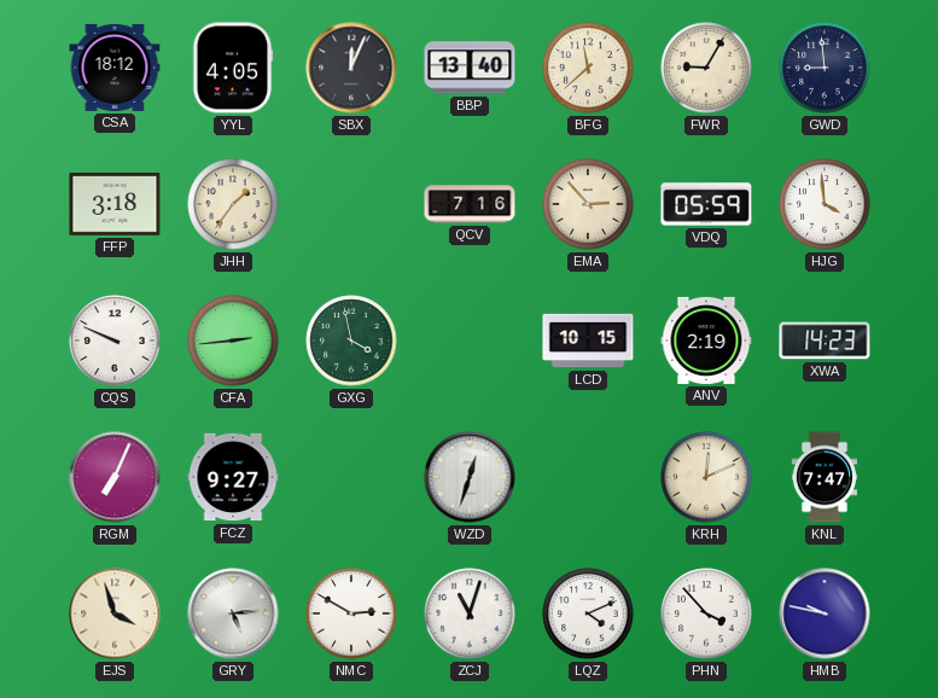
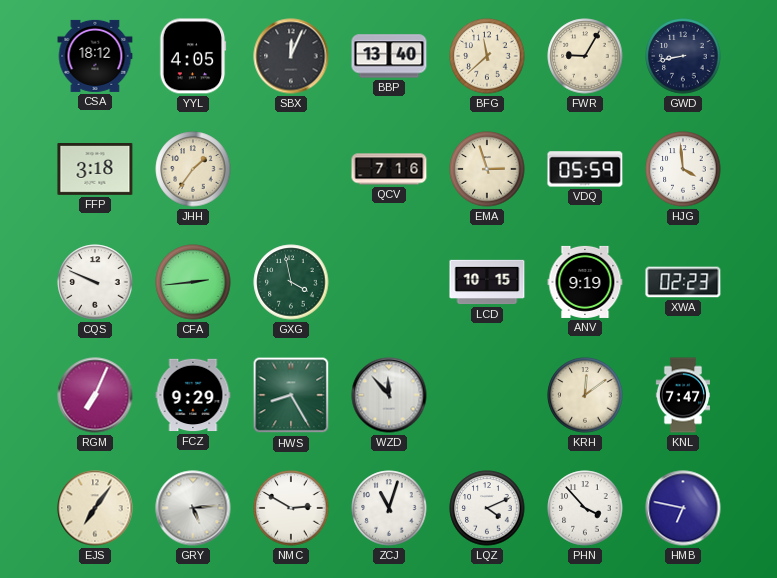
GWD: 8:59 -> 8:43
EMA: 2:53 -> 2:57
ANV: 2:19 -> 9:19
XWA: 14:23 -> 02:23
FCZ: 9:27 -> 9:29
HWS: none -> 8:25
WZD: 12:33 -> 11:53
KRH: 12:11 -> 12:09
EJS: 3:57 -> 7:06
HMB: 9:47 -> 6:47
